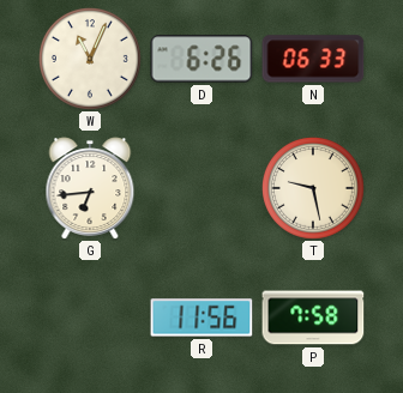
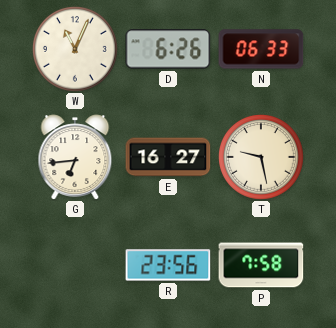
E: none -> 16:27
R: 11:56 -> 23:56
